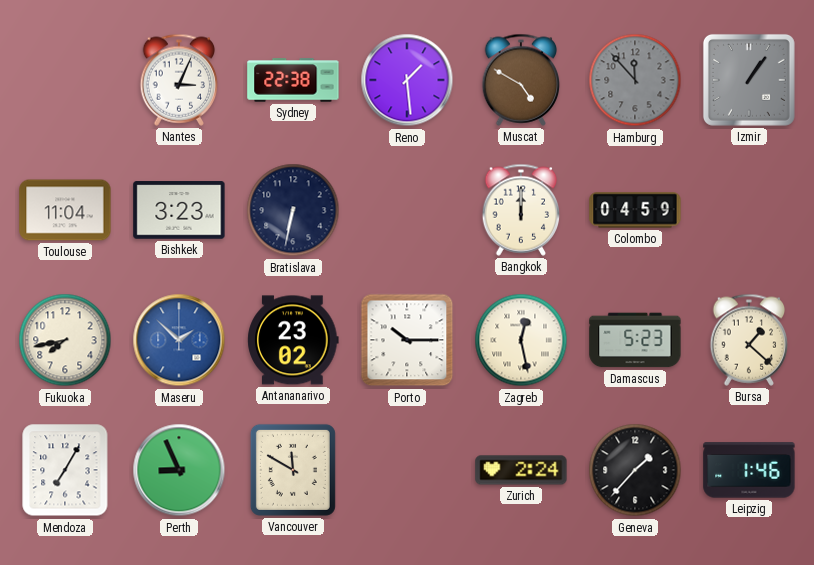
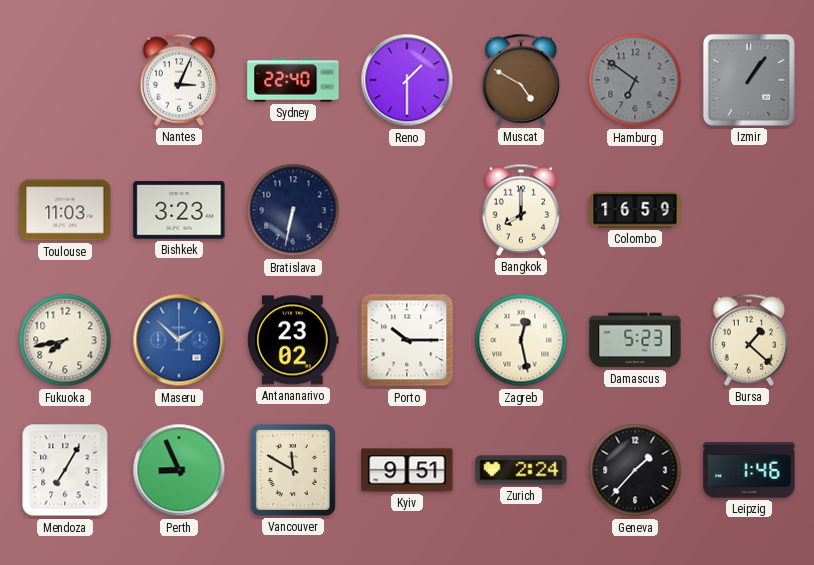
Sydney: 22:38 -> 22:40
Reno: 1:29 -> 1:30
Hamburg: 11:53 -> 6:51
Toulouse: 11:04 -> 11:03
Bangkok: 12:00 -> 8:00
Colombo: 04:59 -> 16:59
Kyiv: none -> 9:51
